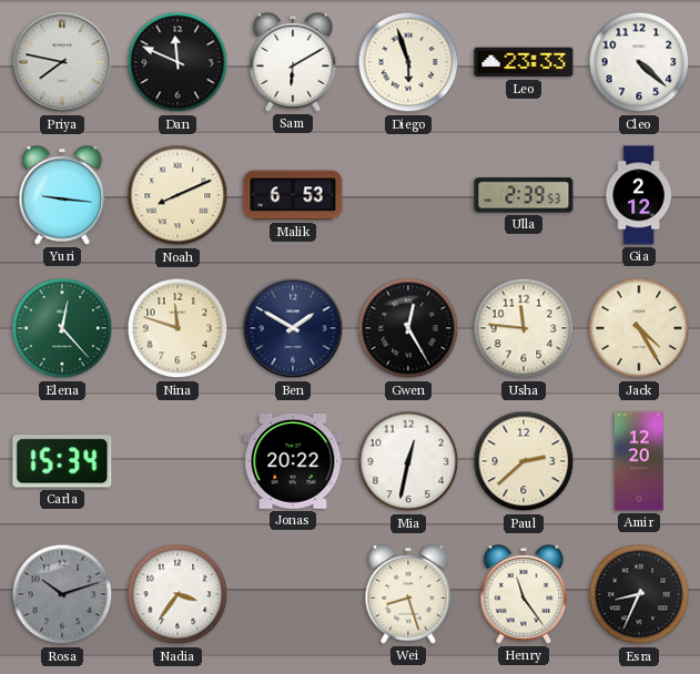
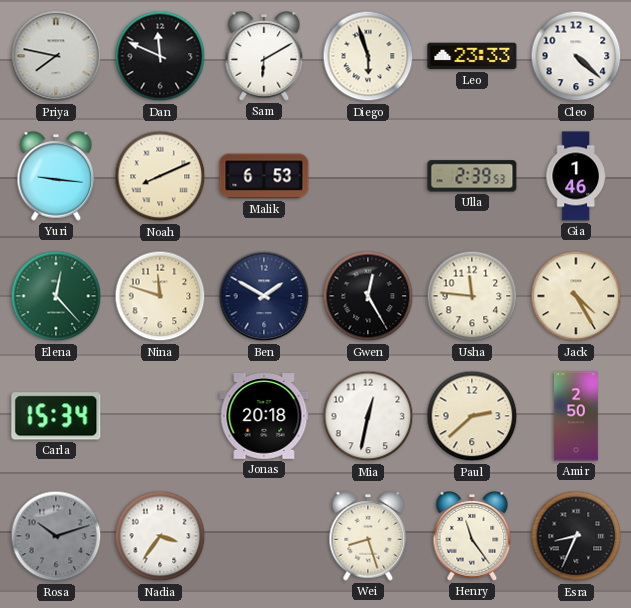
Gia: 2:12 -> 1:46
Jonas: 20:22 -> 20:18
Amir: 12:20 -> 2:50
